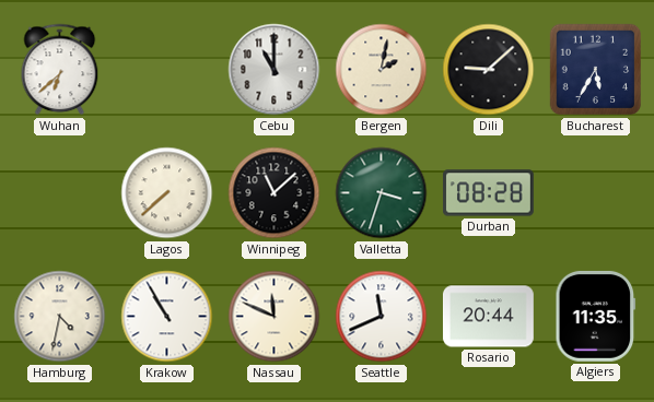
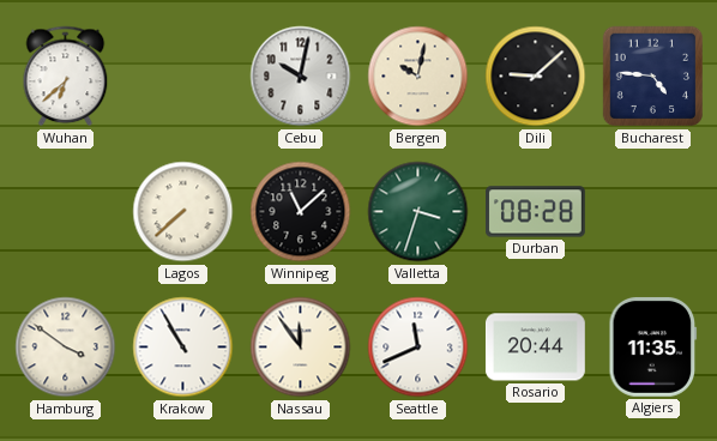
Cebu: 11:00 -> 10:02
Bergen: 2:02 -> 10:02
Bucharest: 5:35 -> 4:46
Hamburg: 4:32 -> 3:51
Nassau: 11:49 -> 11:54
